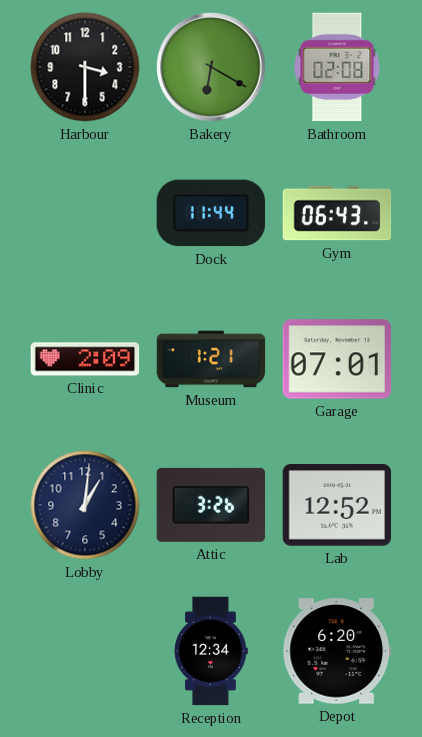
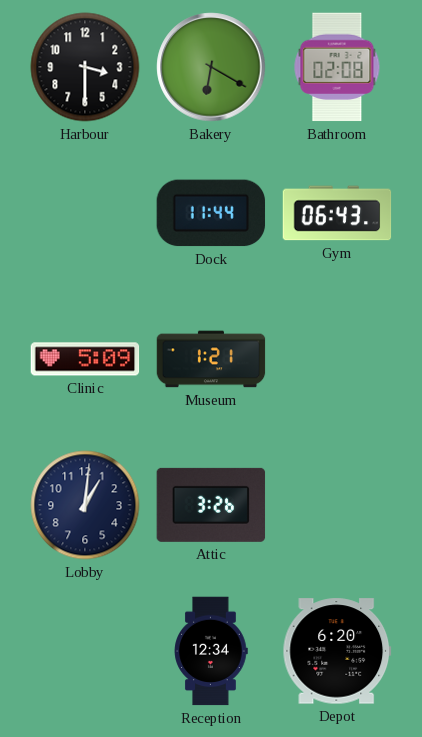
Clinic: 2:09 -> 5:09
Garage: 07:01 -> none
Lab: 12:52 -> none
